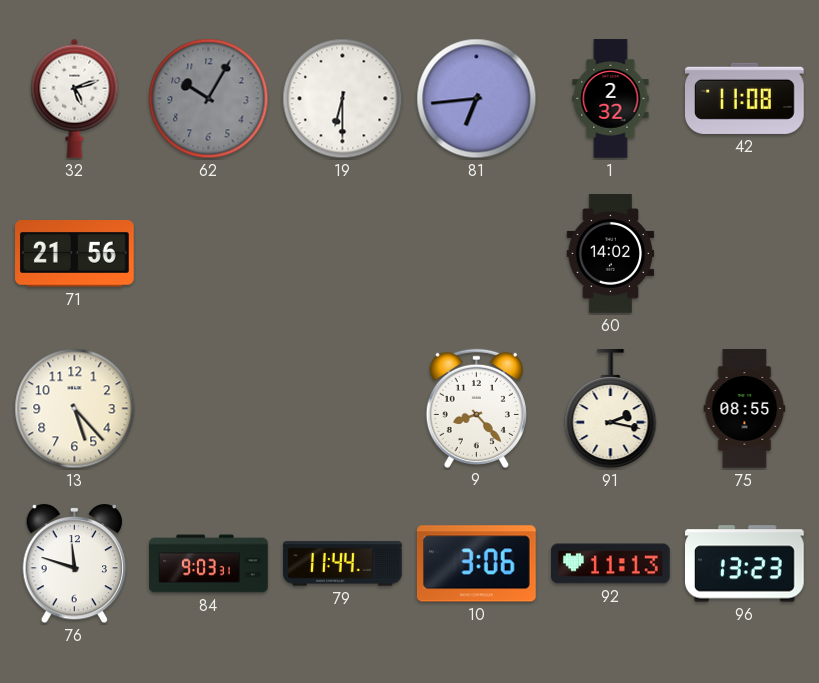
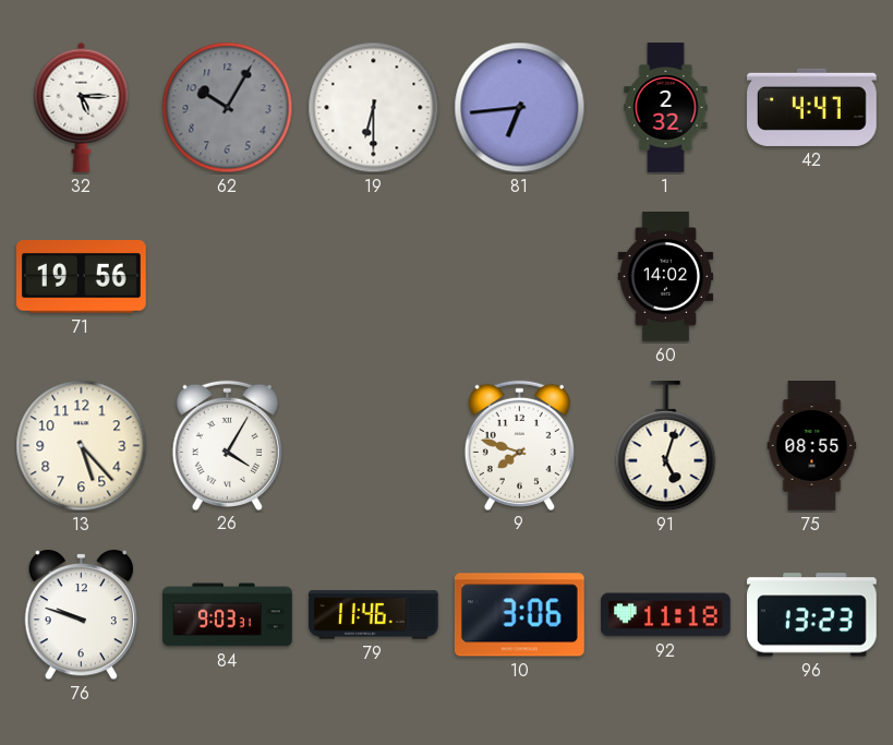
32: 5:12 -> 5:15
42: 11:08 -> 4:47
71: 21:56 -> 19:56
26: none -> 4:05
9: 8:23 -> 7:48
91: 2:17 -> 5:03
76: 11:48 -> 9:48
79: 11:44 -> 11:46
92: 11:13 -> 11:18
